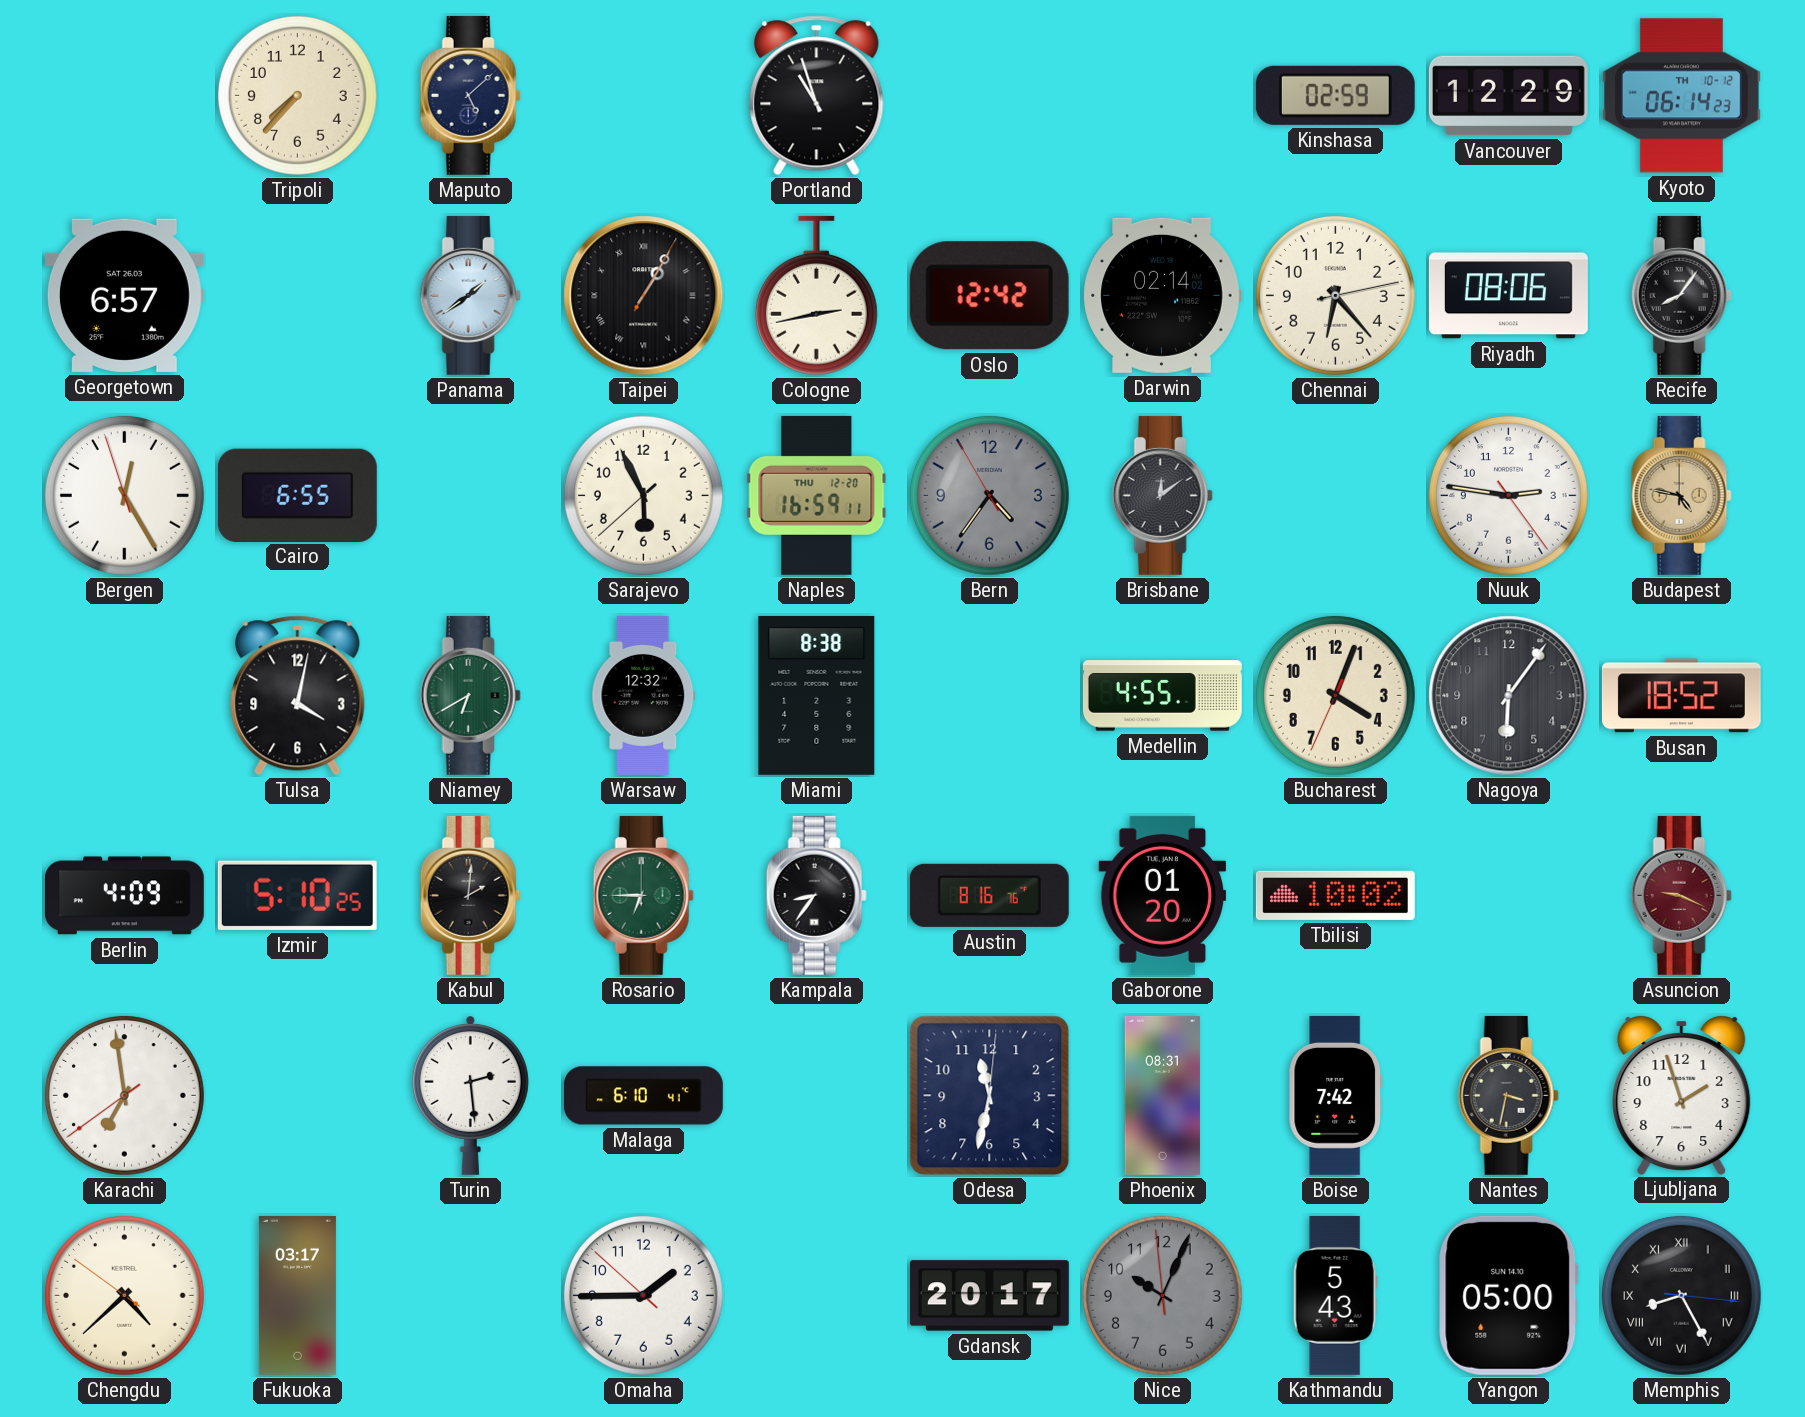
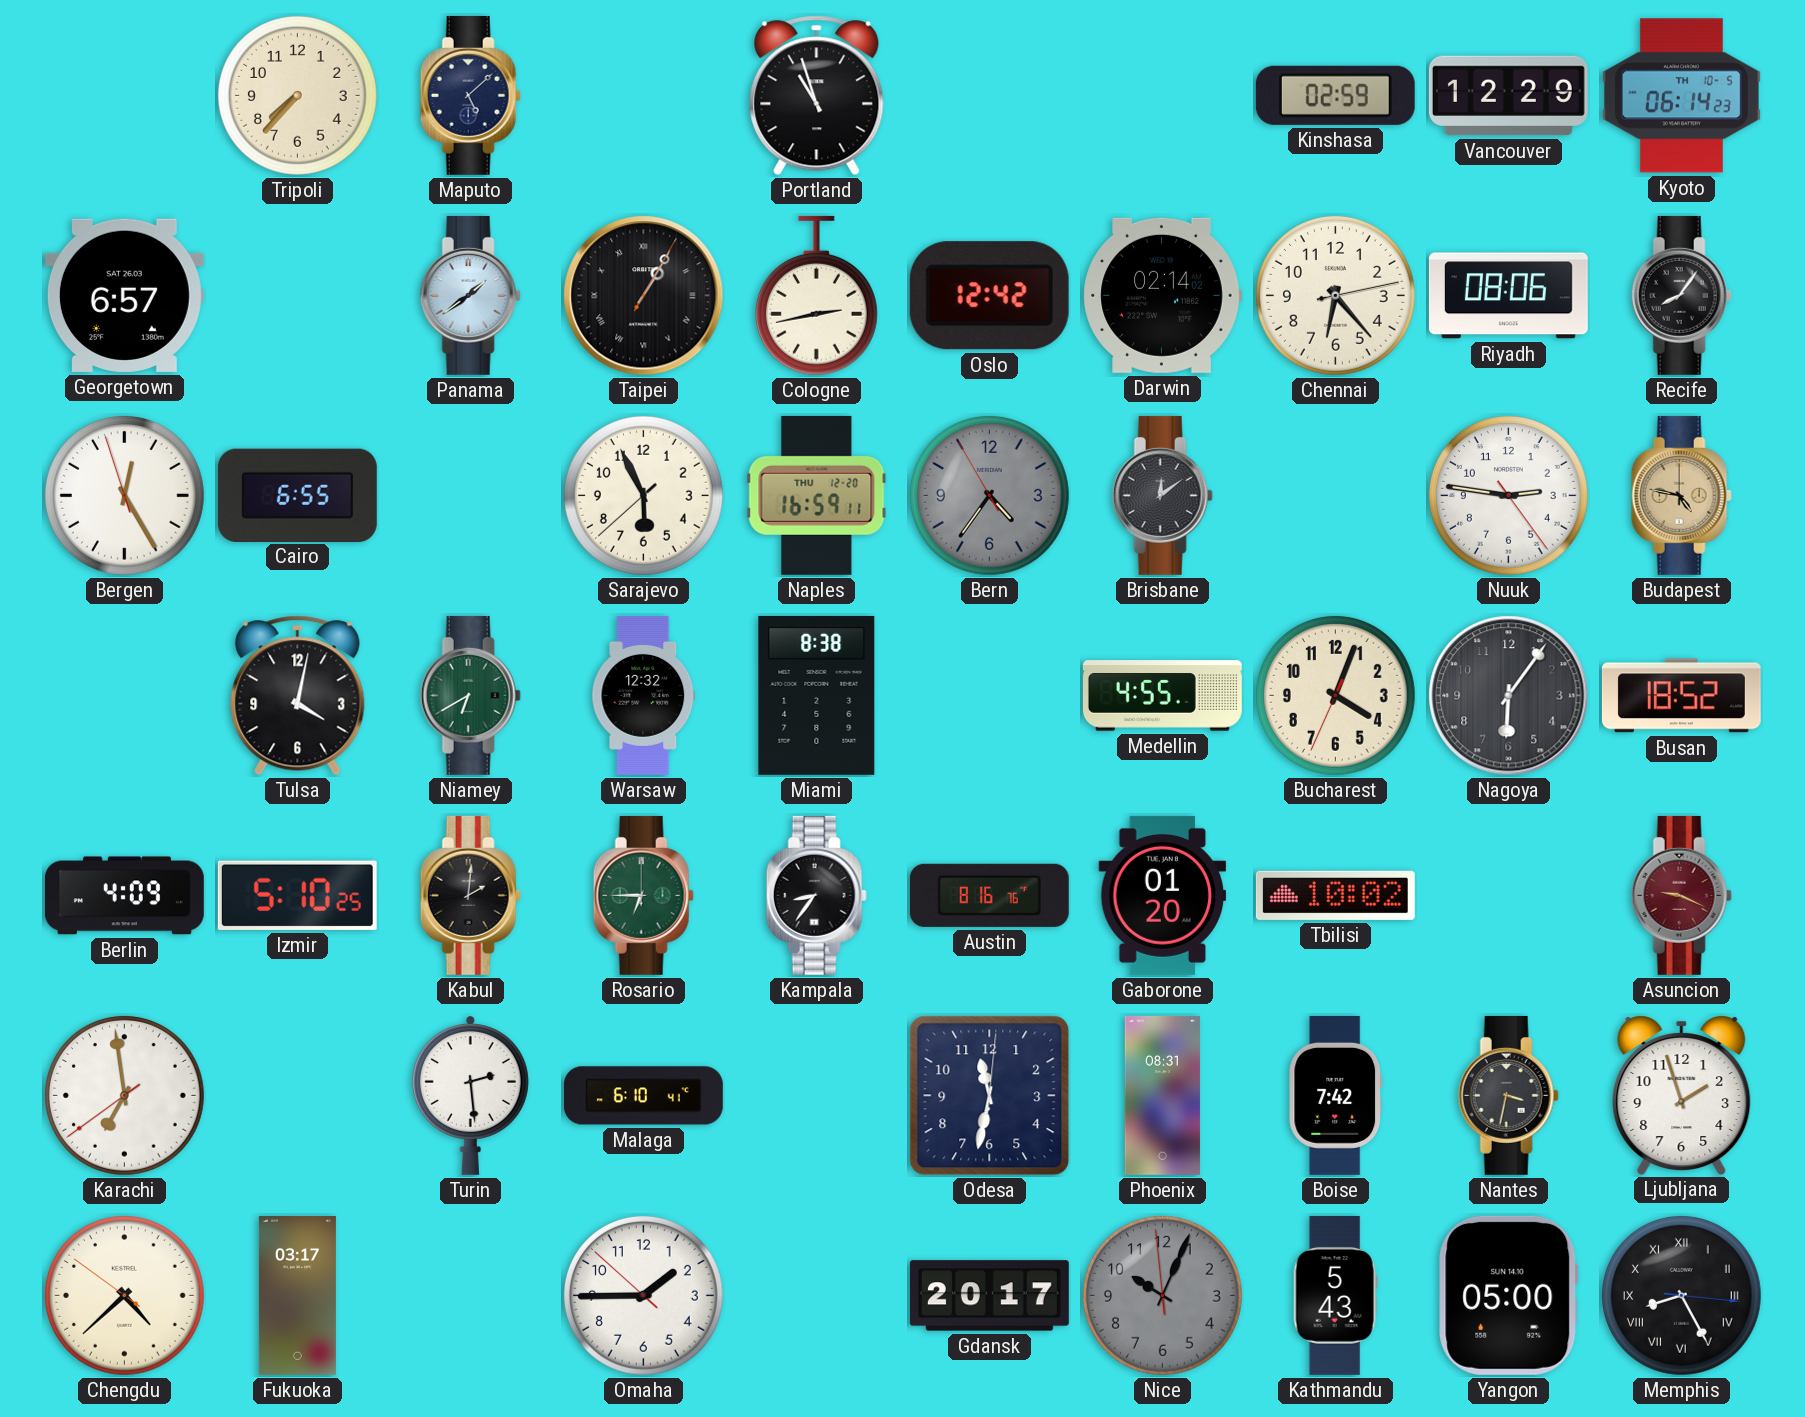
Kyoto date: TH 10-12 -> TH 10-5
